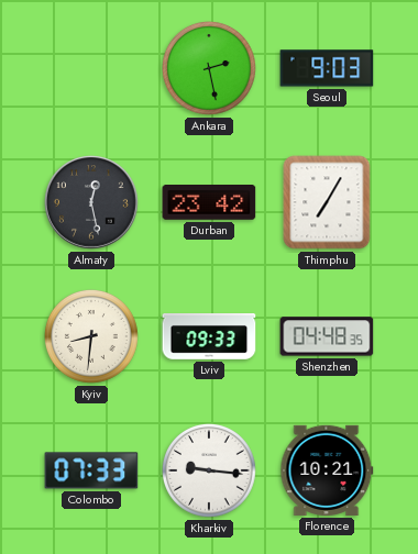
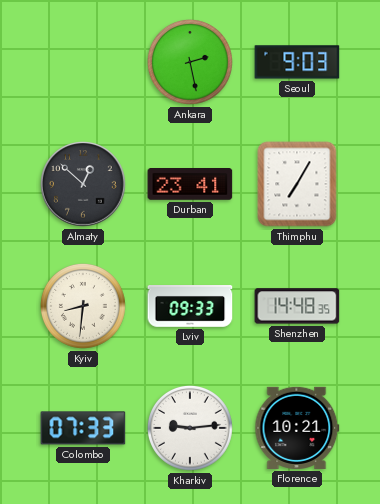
Almaty: 12:28 -> 12:52
Durban: 23:42 -> 23:41
Shenzhen: 04:48 -> 14:48
Kharkiv: 9:16 -> 9:14
